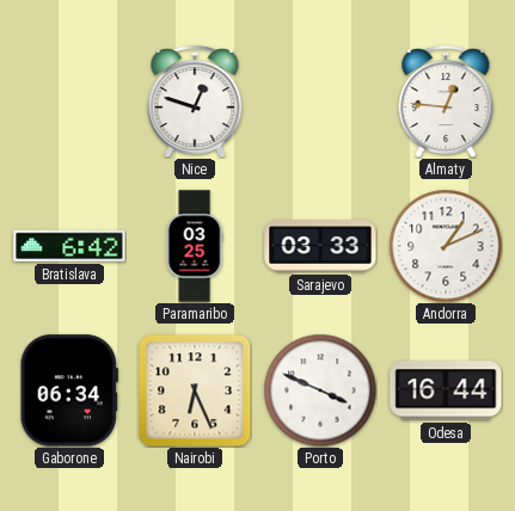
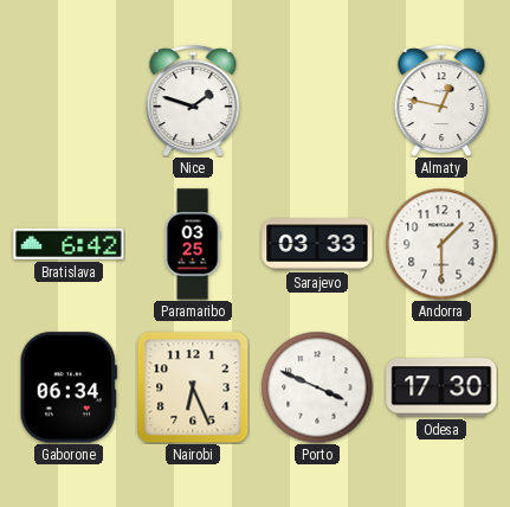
Nice: 12:48 -> 1:48
Almaty: 12:46 -> 12:47
Andorra: 1:11 -> 1:30
Odesa: 16:44 -> 17:30
